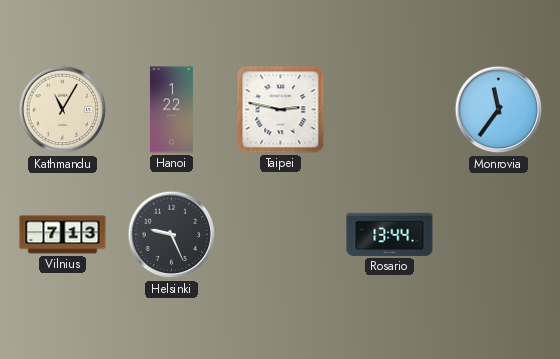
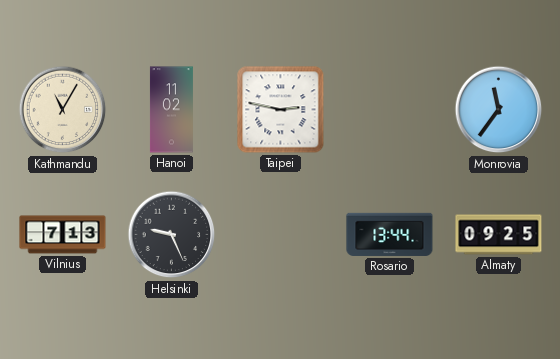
Hanoi: 1:22 -> 11:02
Almaty: none -> 09:25
